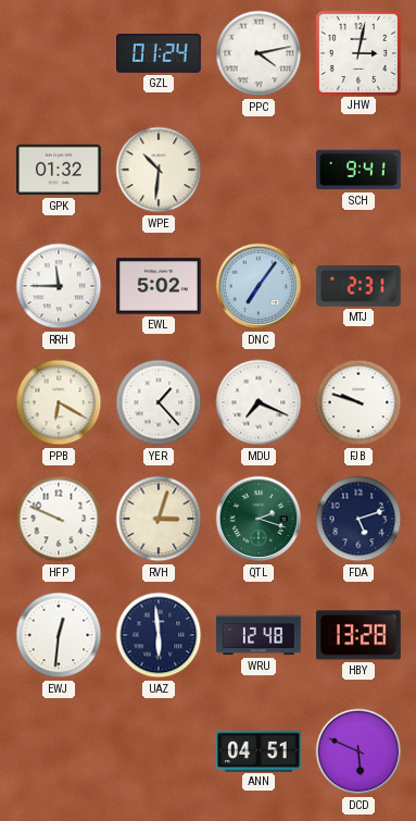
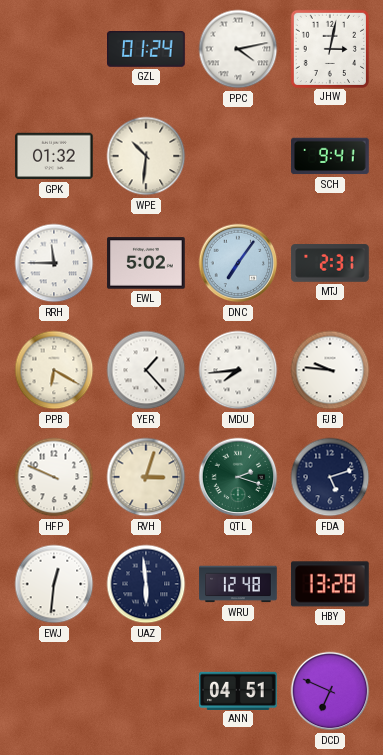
MDU: 7:19 -> 7:44
FJB: 9:48 -> 9:46
DCD: 5:49 -> 6:49
